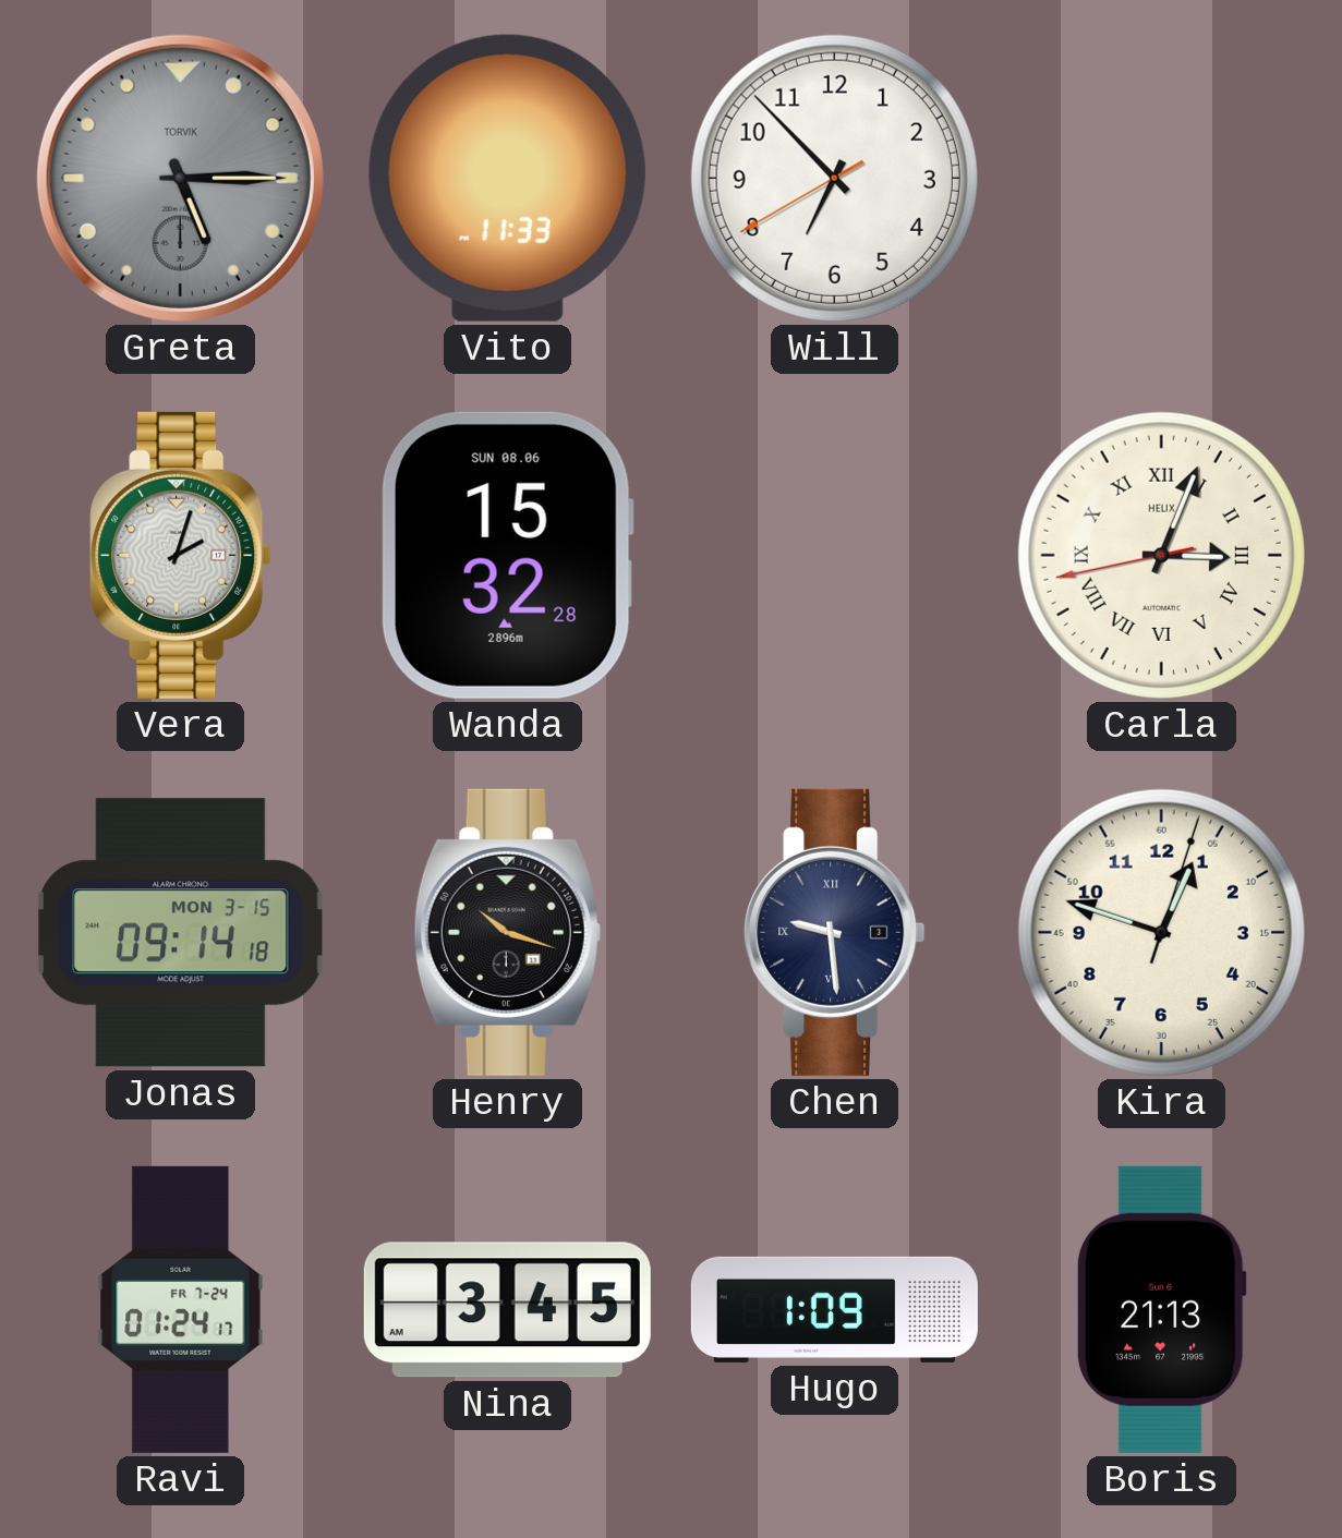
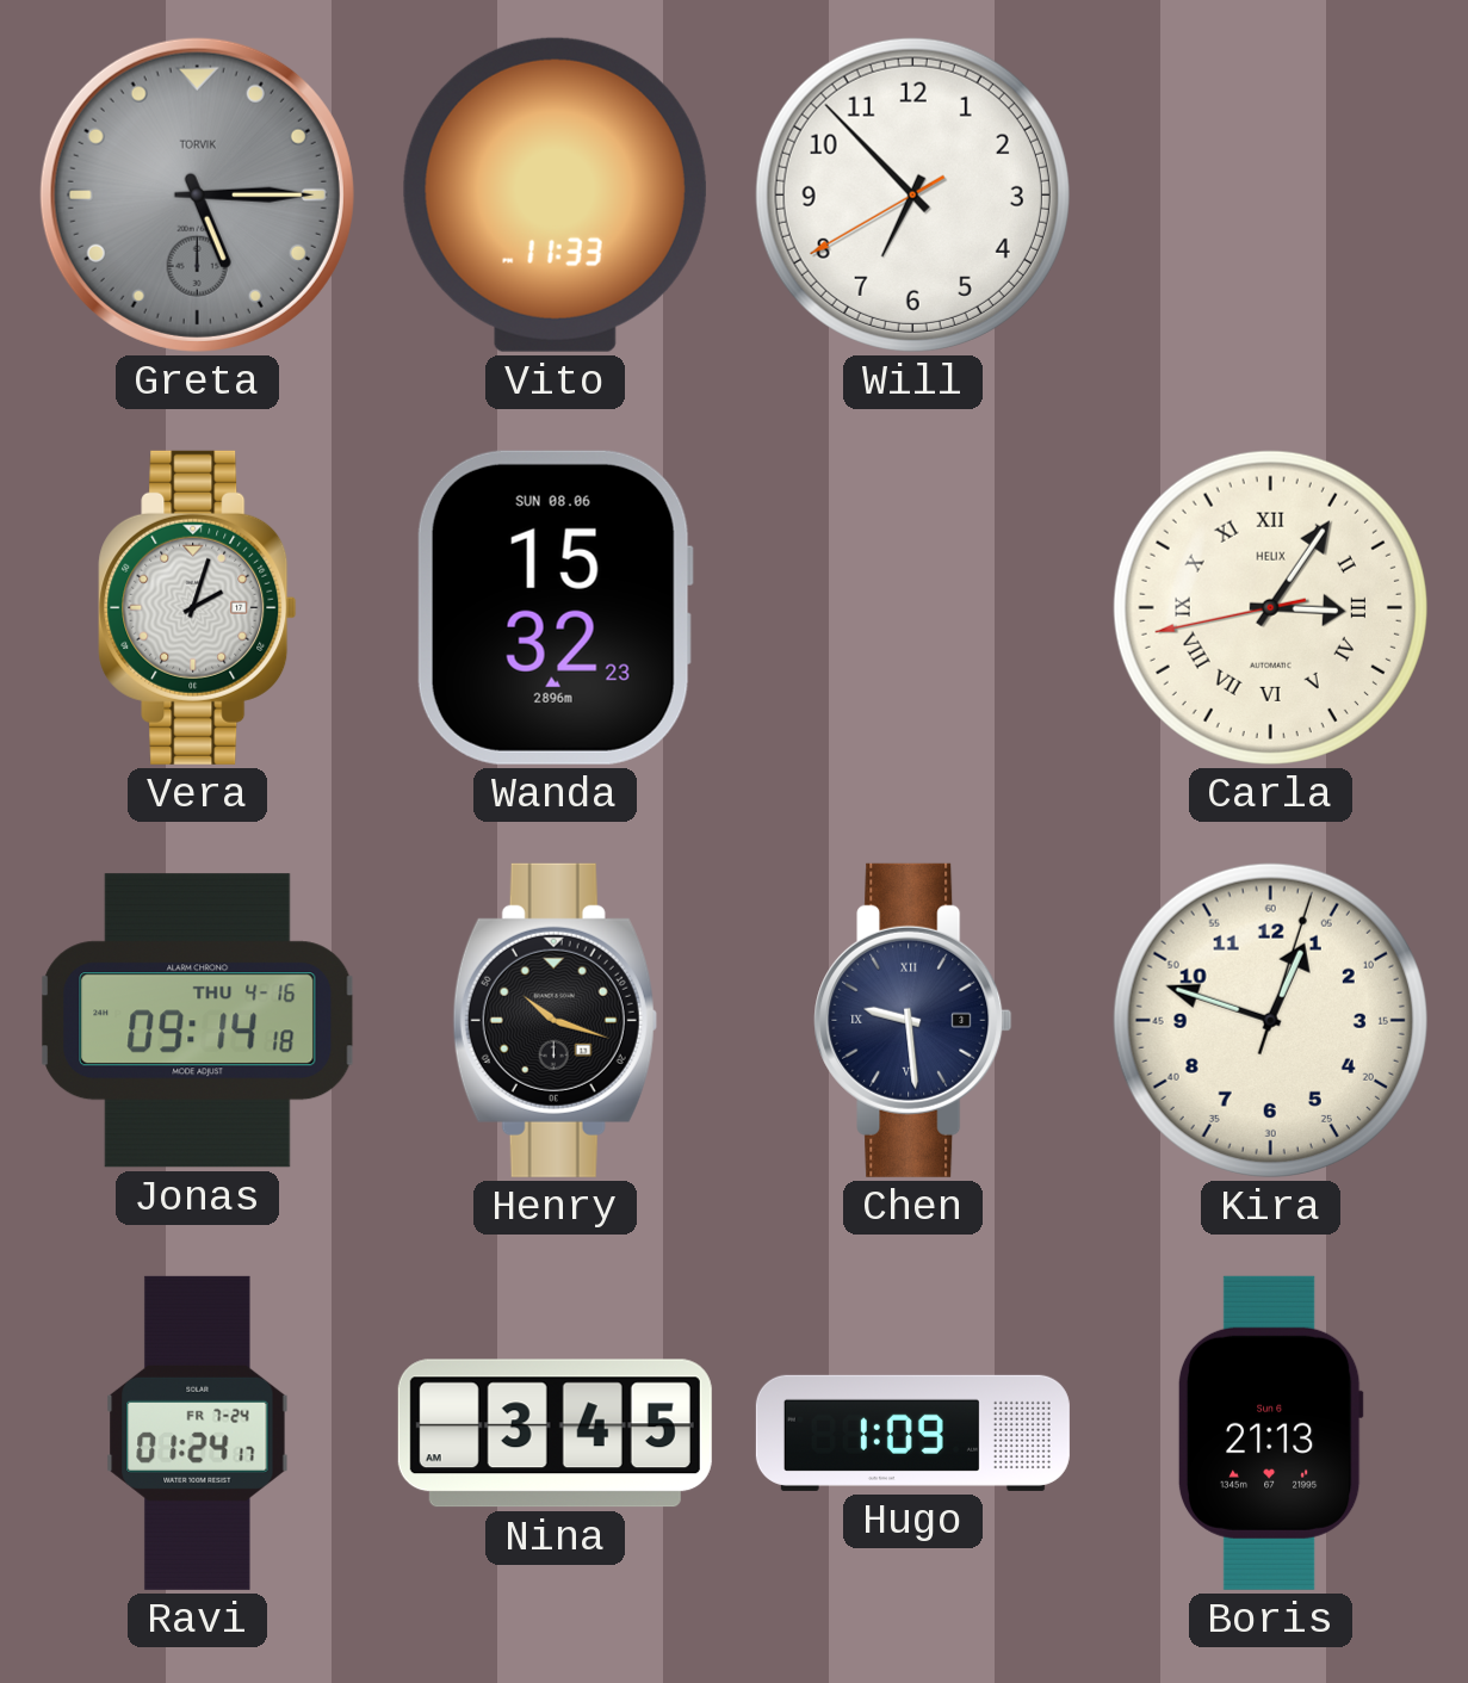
Wanda: 15:32:28 -> 15:32:23
Carla: 3:03 -> 3:05
Jonas date: MON 3-15 -> THU 4-16
